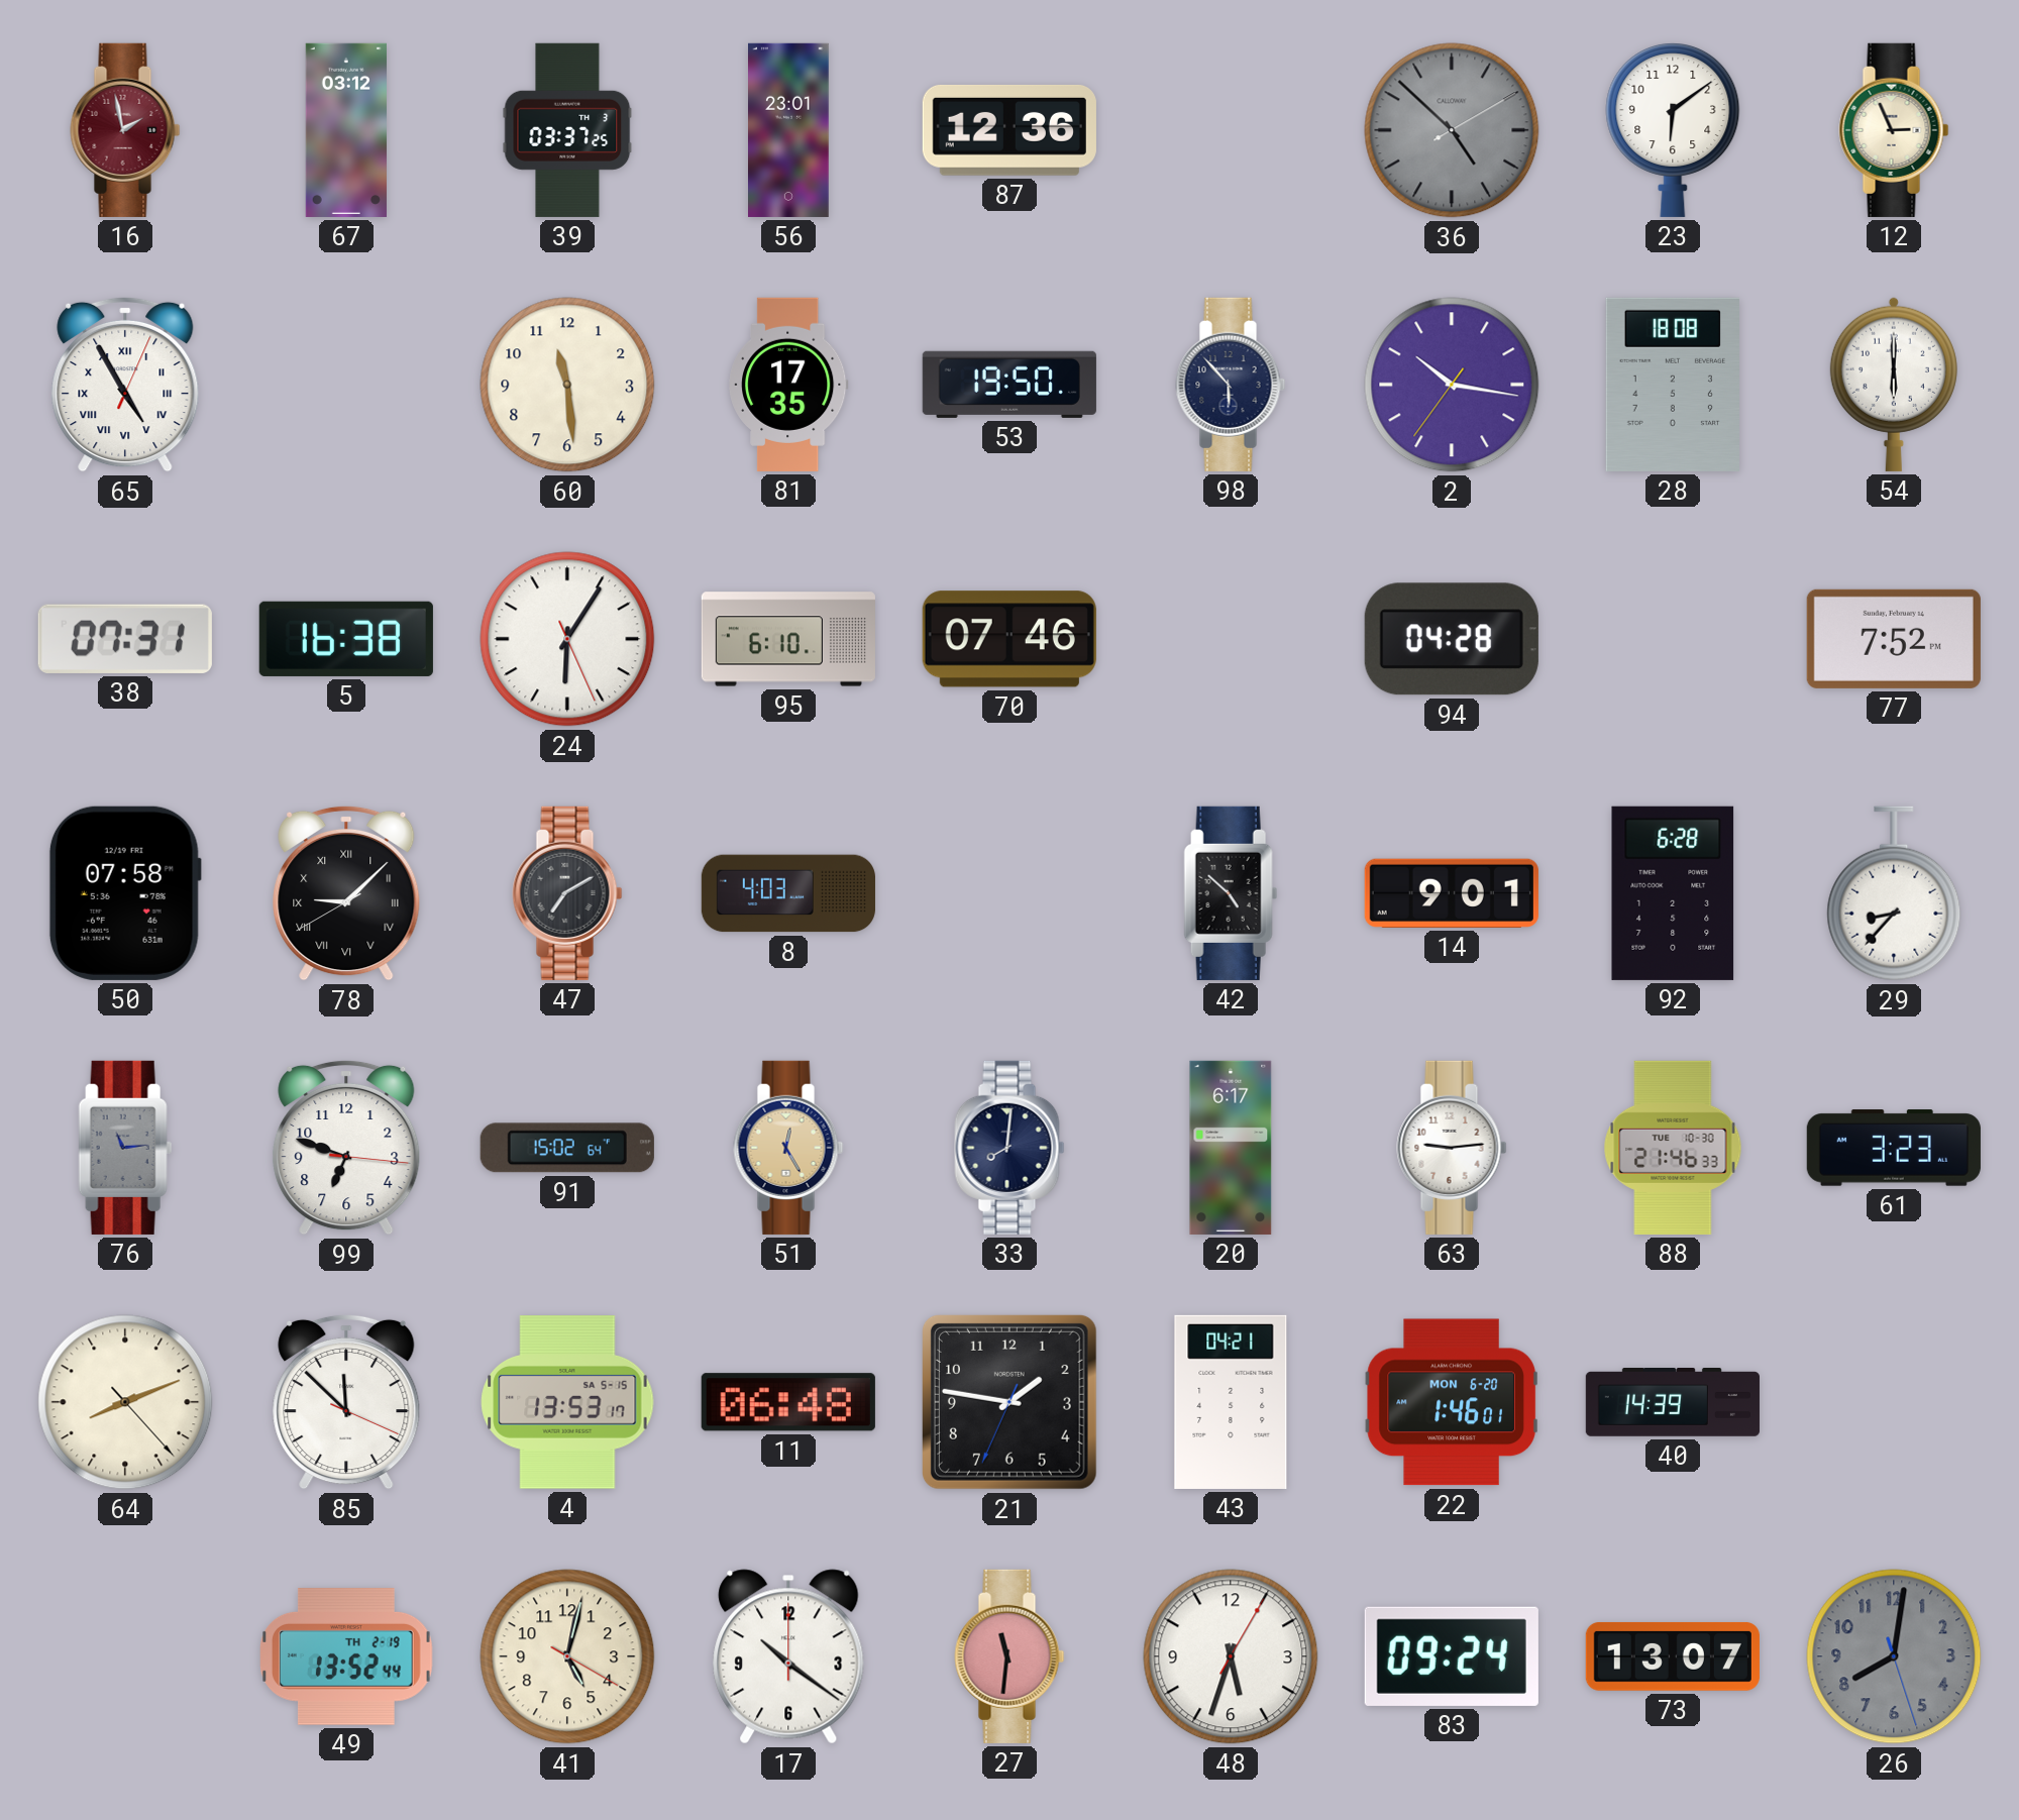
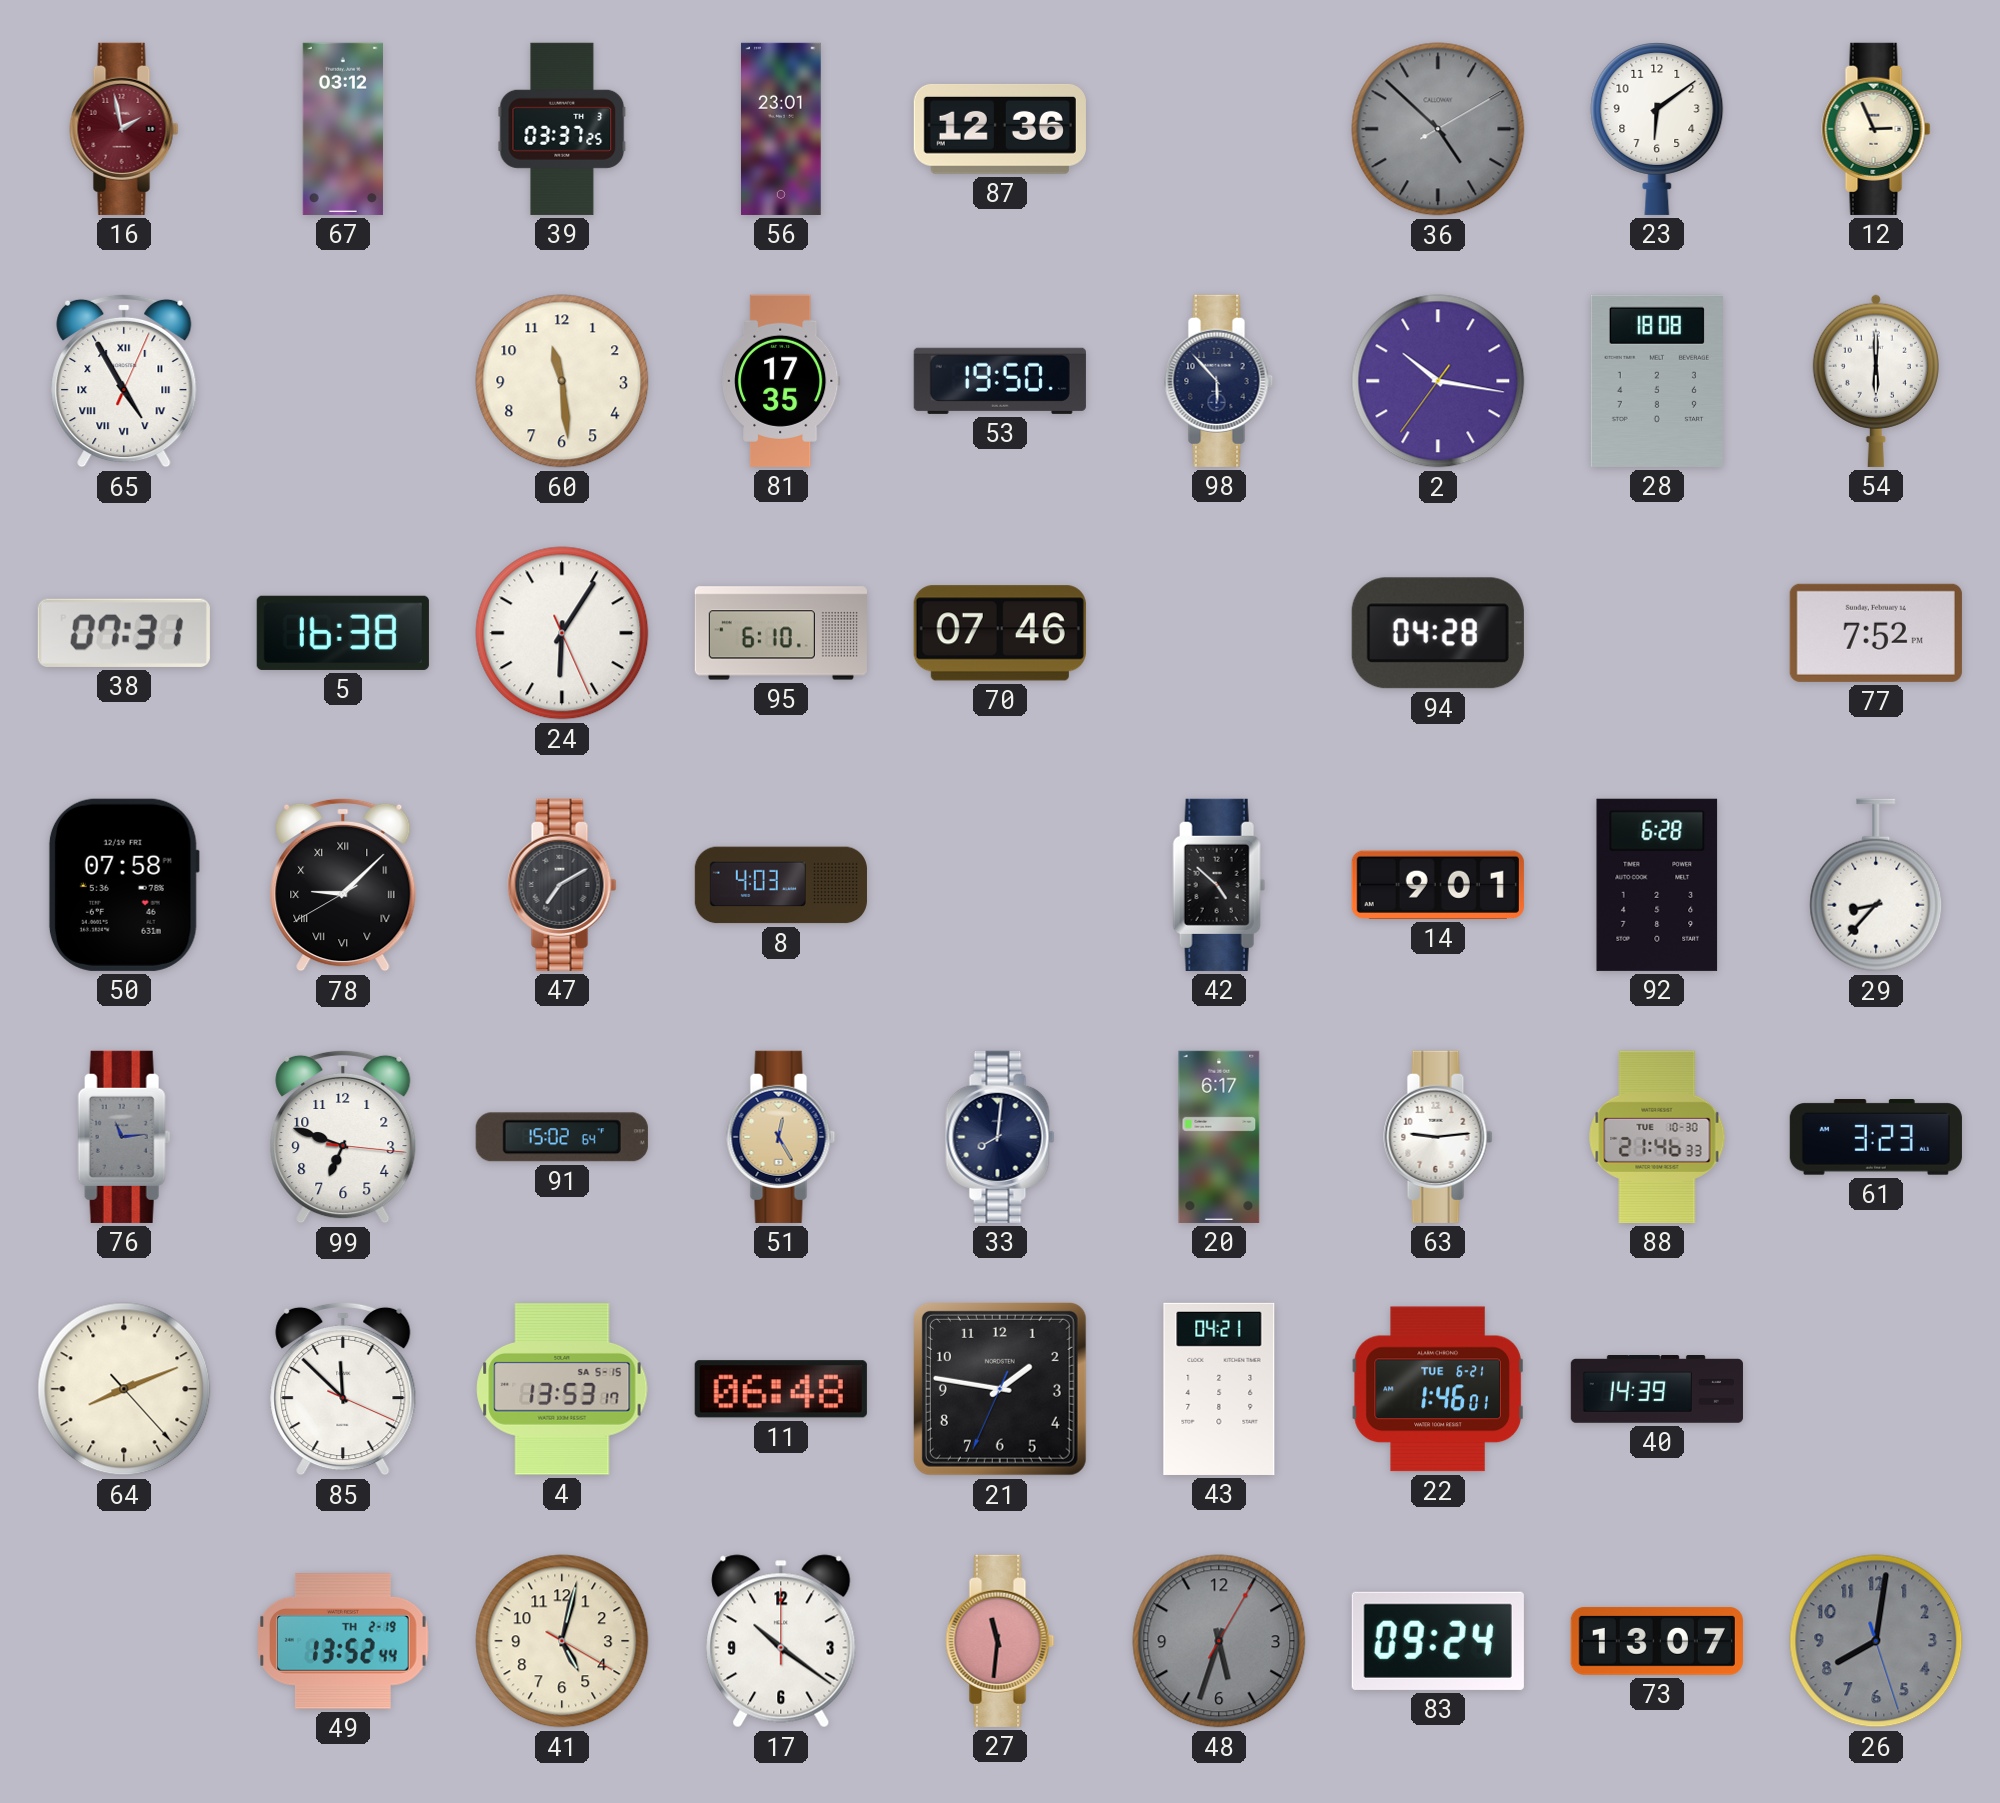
22 date: MON 6-20 -> TUE 6-21
48 dial: white -> grey
